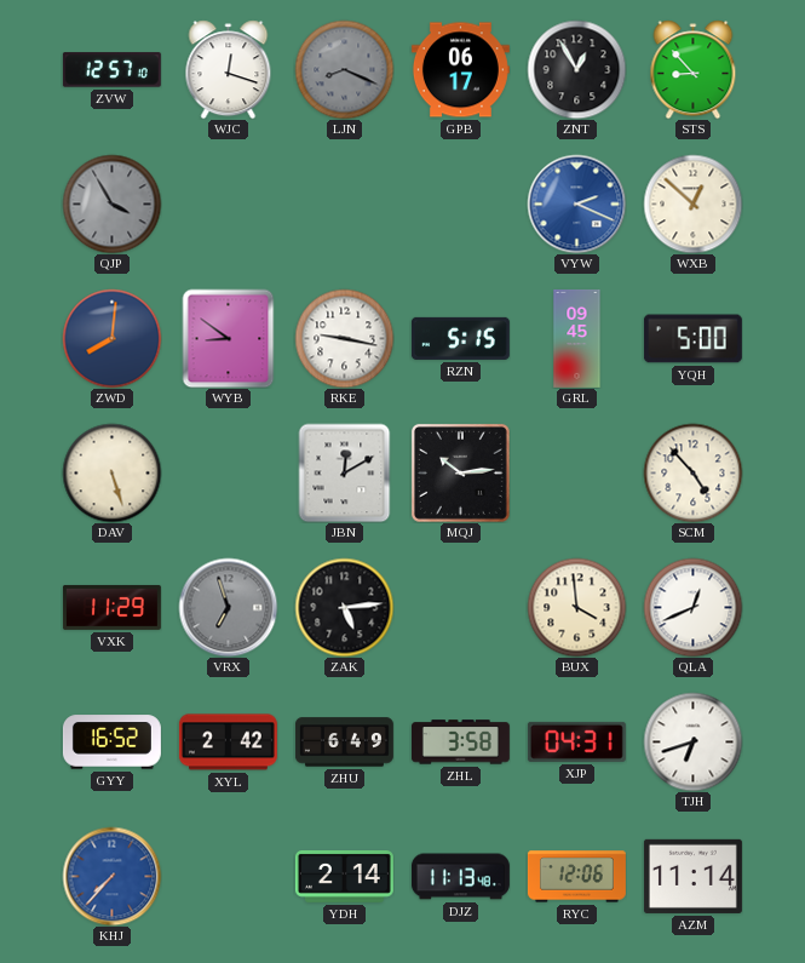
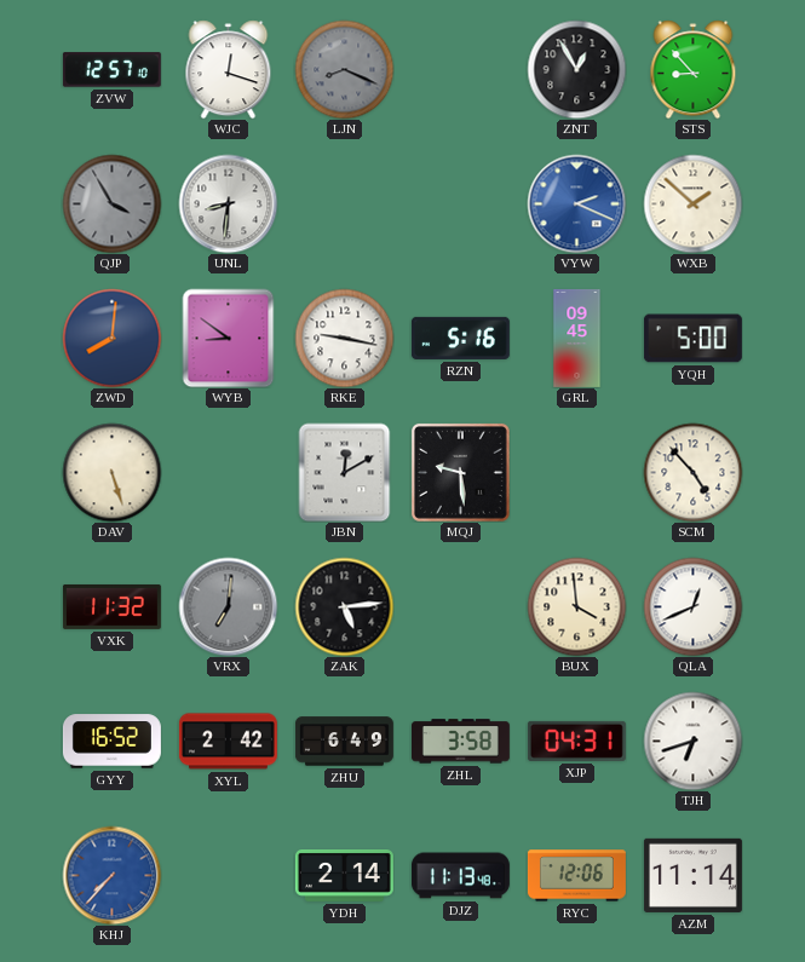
GPB: 06:17 -> none
UNL: none -> 8:31
WXB: 12:52 -> 1:52
RZN: 5:15 -> 5:16
MQJ: 10:14 -> 9:29
VXK: 11:29 -> 11:32
VRX: 6:57 -> 7:01
